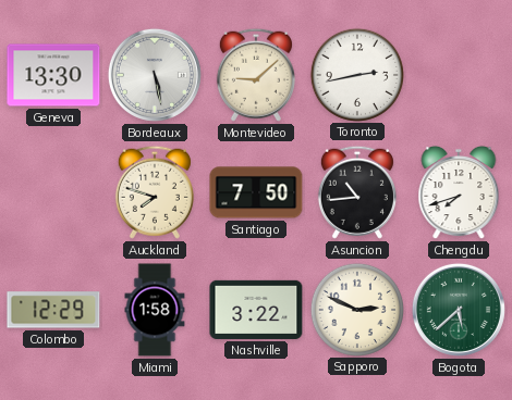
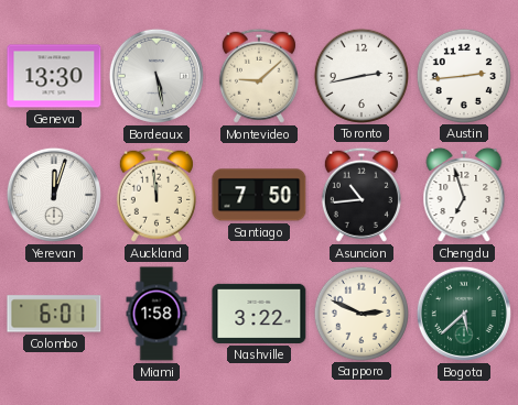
Austin: none -> 2:44
Yerevan: none -> 12:03
Auckland: 7:48 -> 11:59
Chengdu: 7:42 -> 6:57
Colombo: 12:29 -> 6:01
